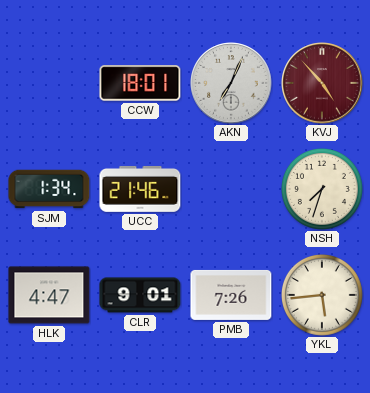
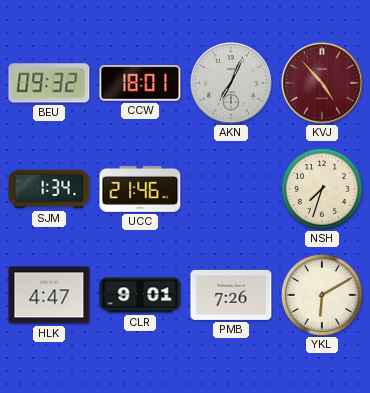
BEU: none -> 09:32
YKL: 5:44 -> 6:10
